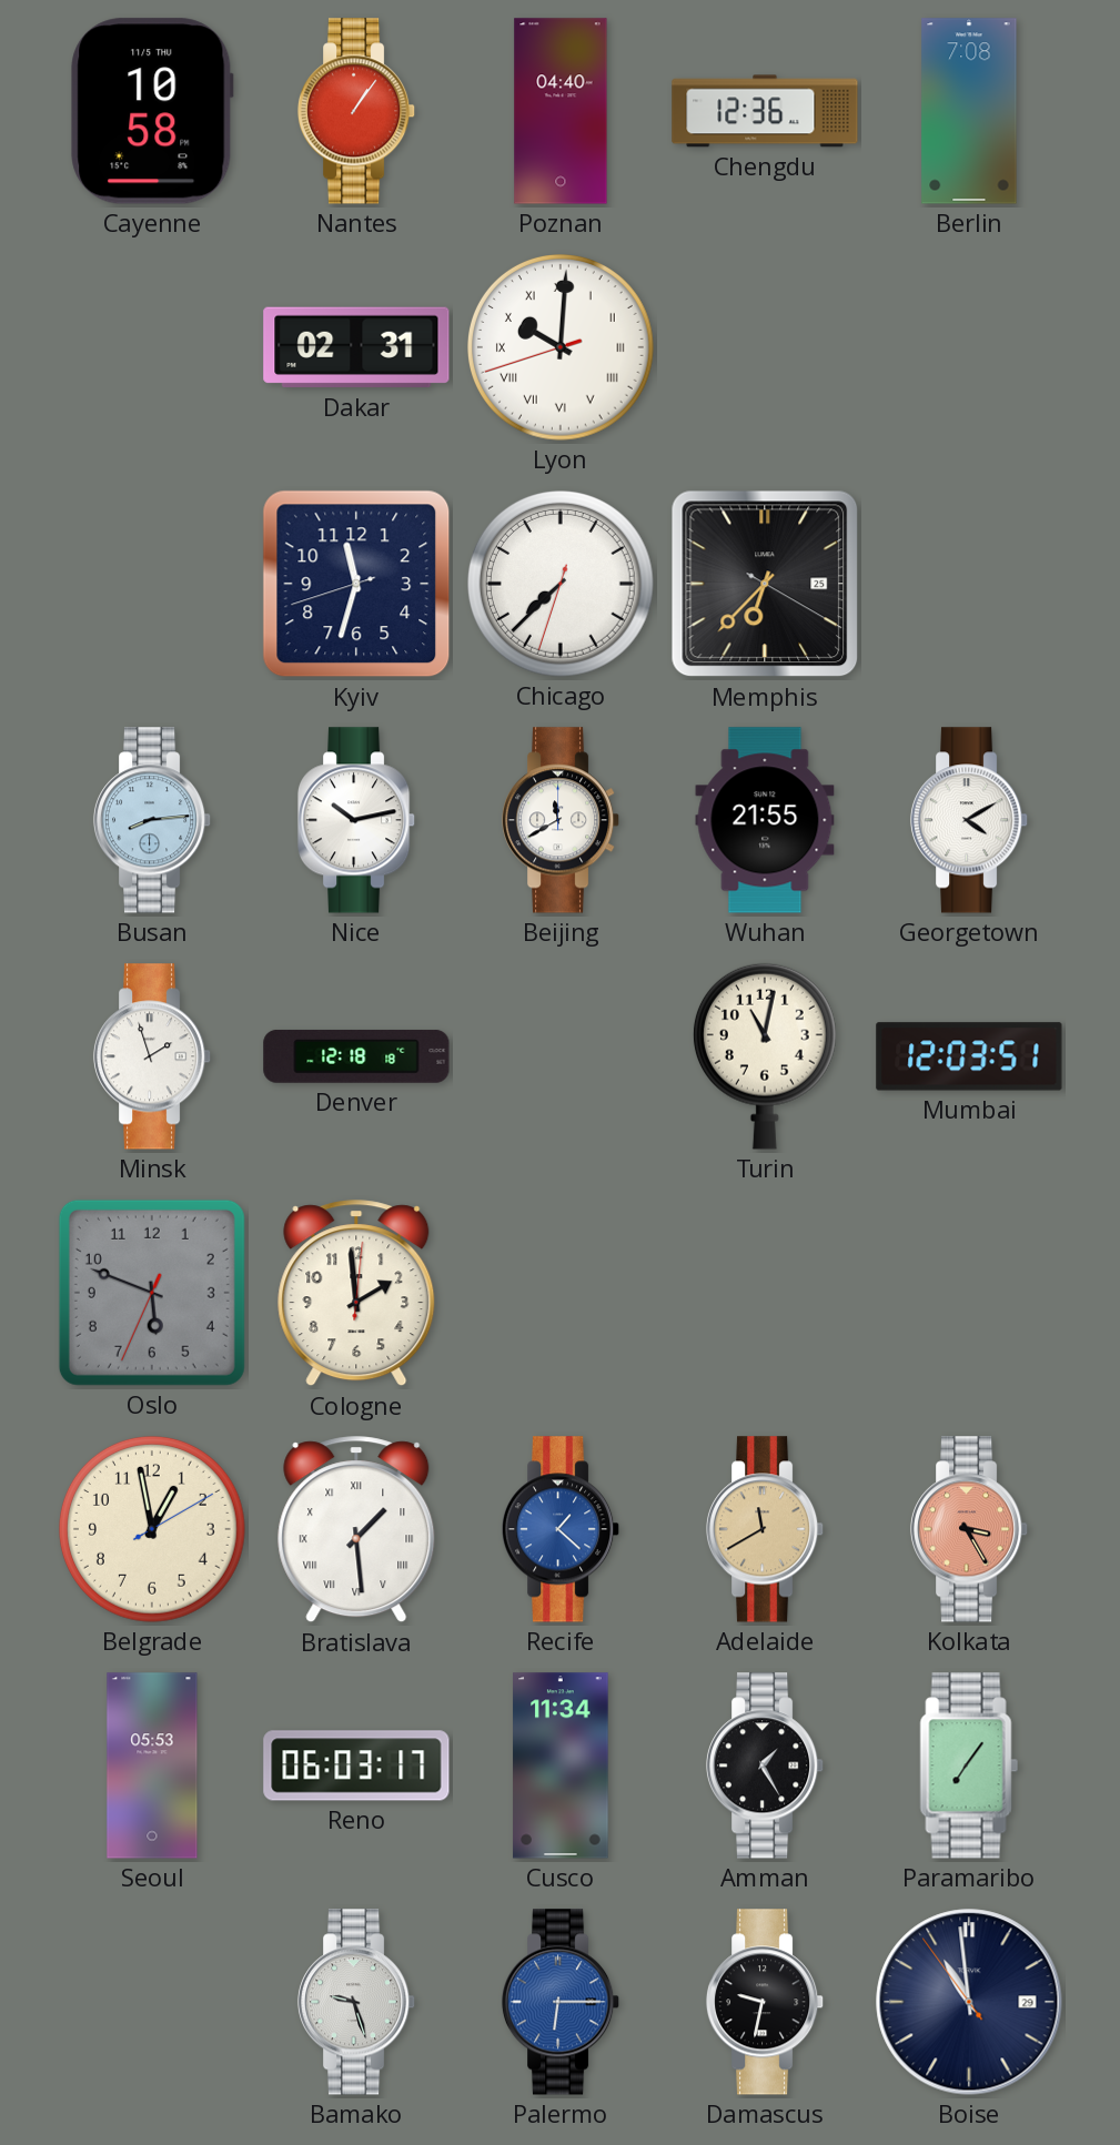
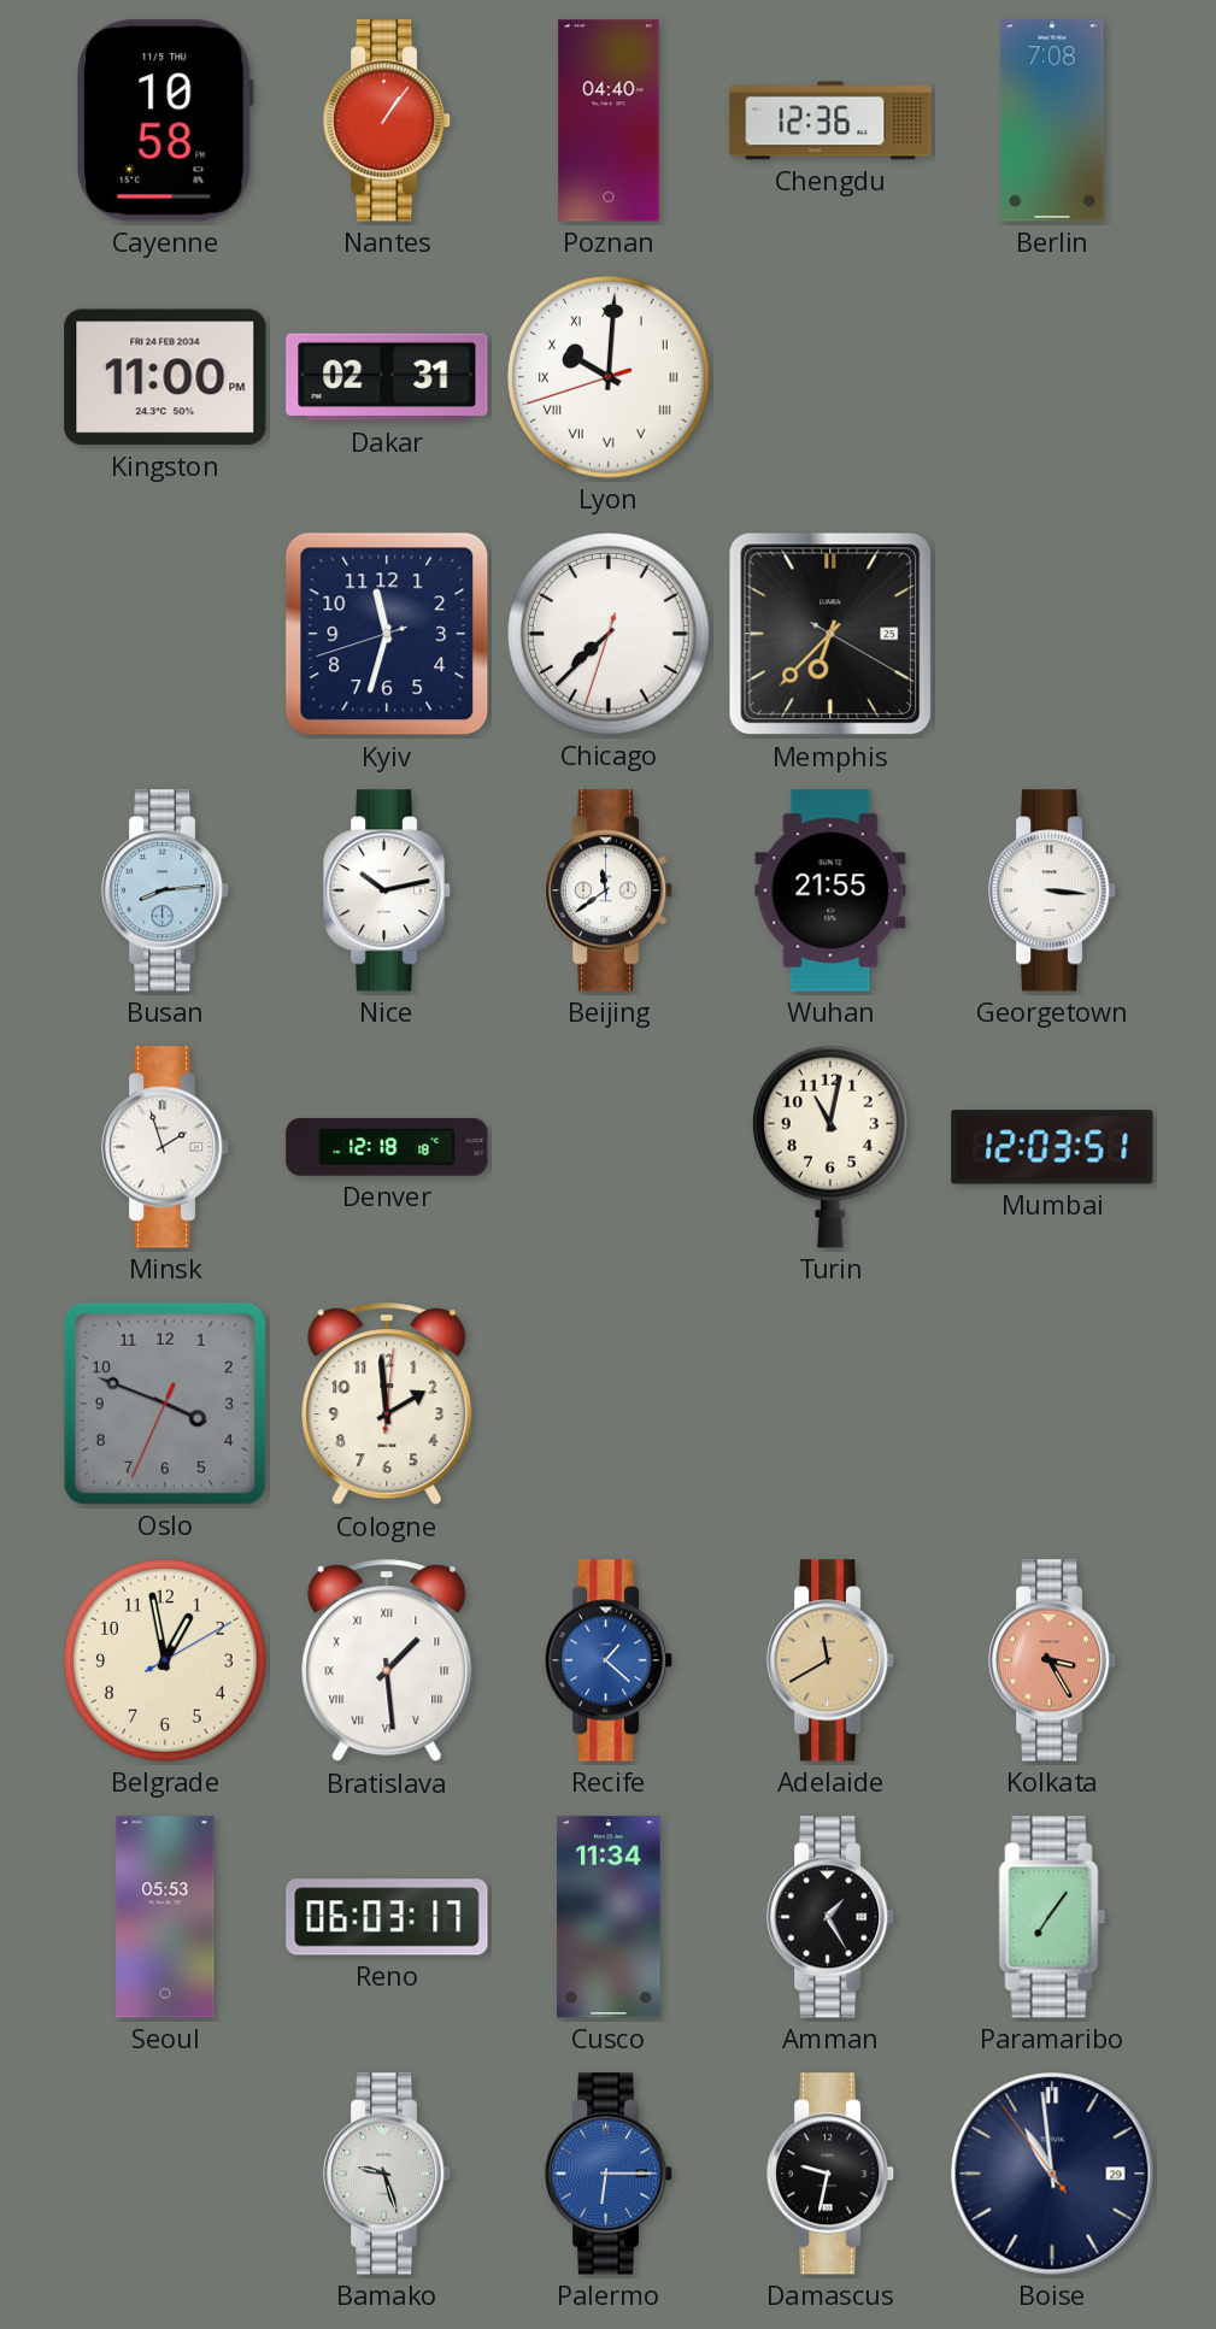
Kingston: none -> 11:00
Beijing: 11:40 -> 11:39
Georgetown: 4:10 -> 3:16
Oslo: 5:48 -> 3:48
